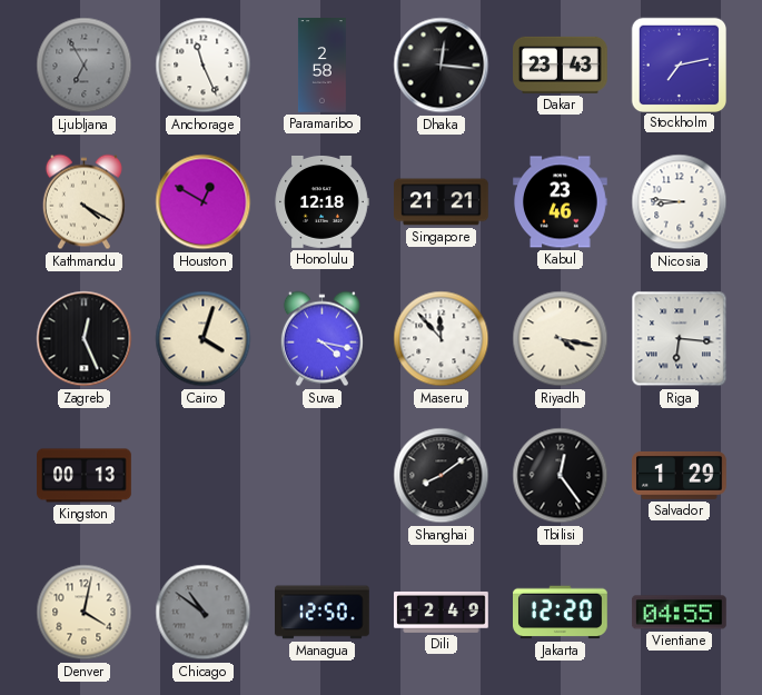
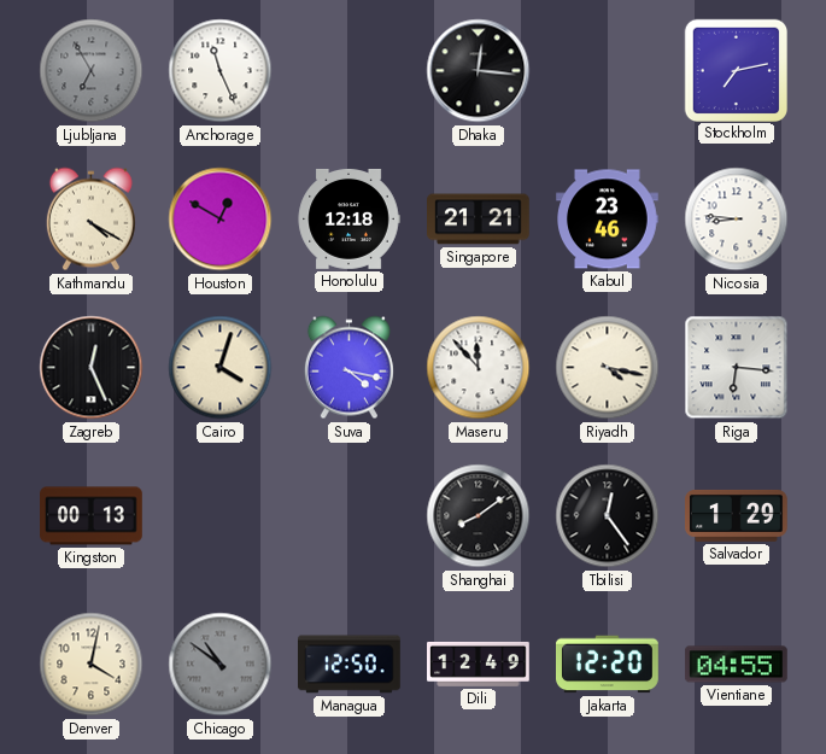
Paramaribo: 2:58 -> none
Dakar: 23:43 -> none
